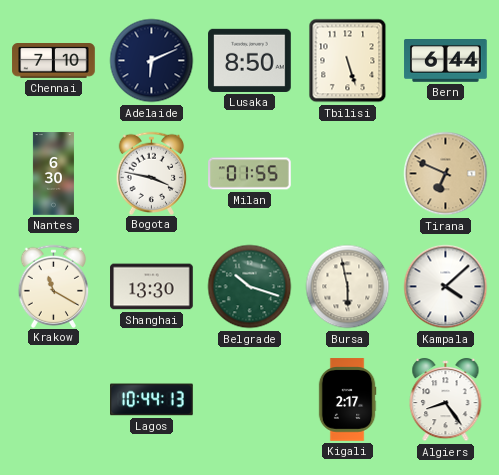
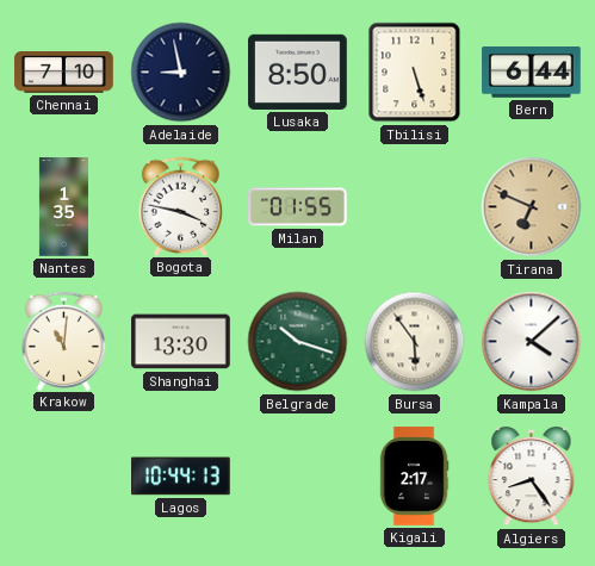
Adelaide: 6:11 -> 8:58
Nantes: 6:30 -> 1:35
Krakow: 11:20 -> 11:01
Bursa: 5:58 -> 5:54
